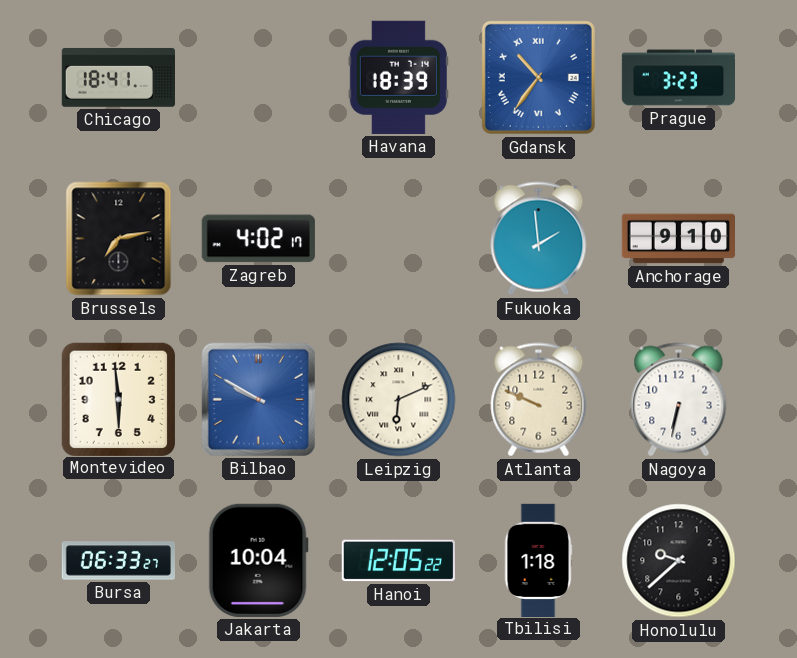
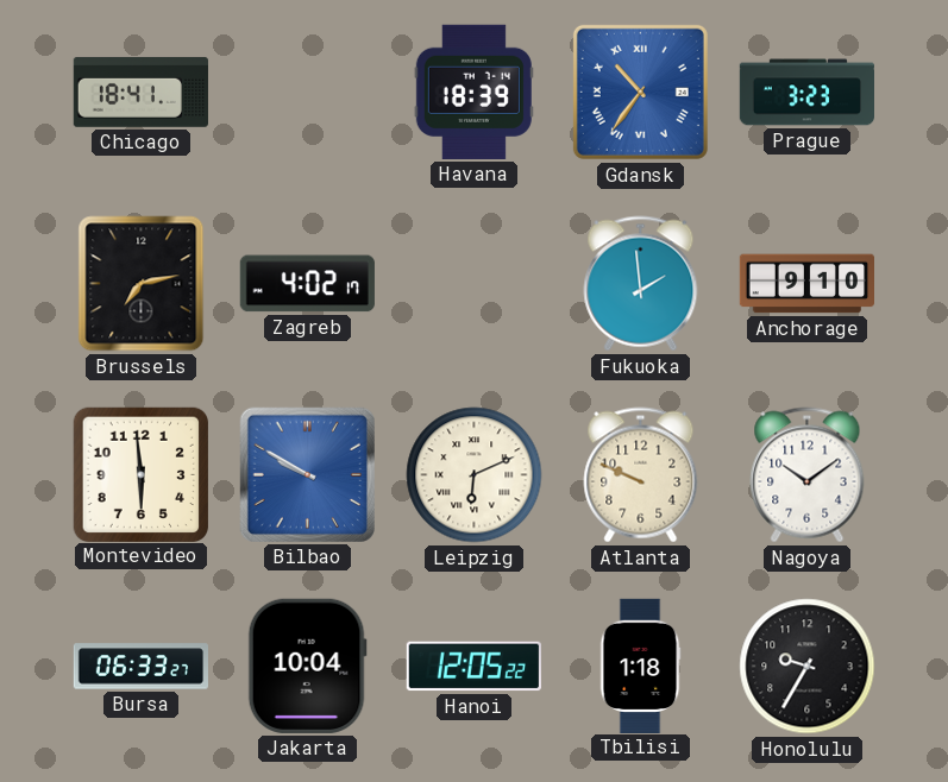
Nagoya: 6:32 -> 10:09
Honolulu: 9:38 -> 9:35
